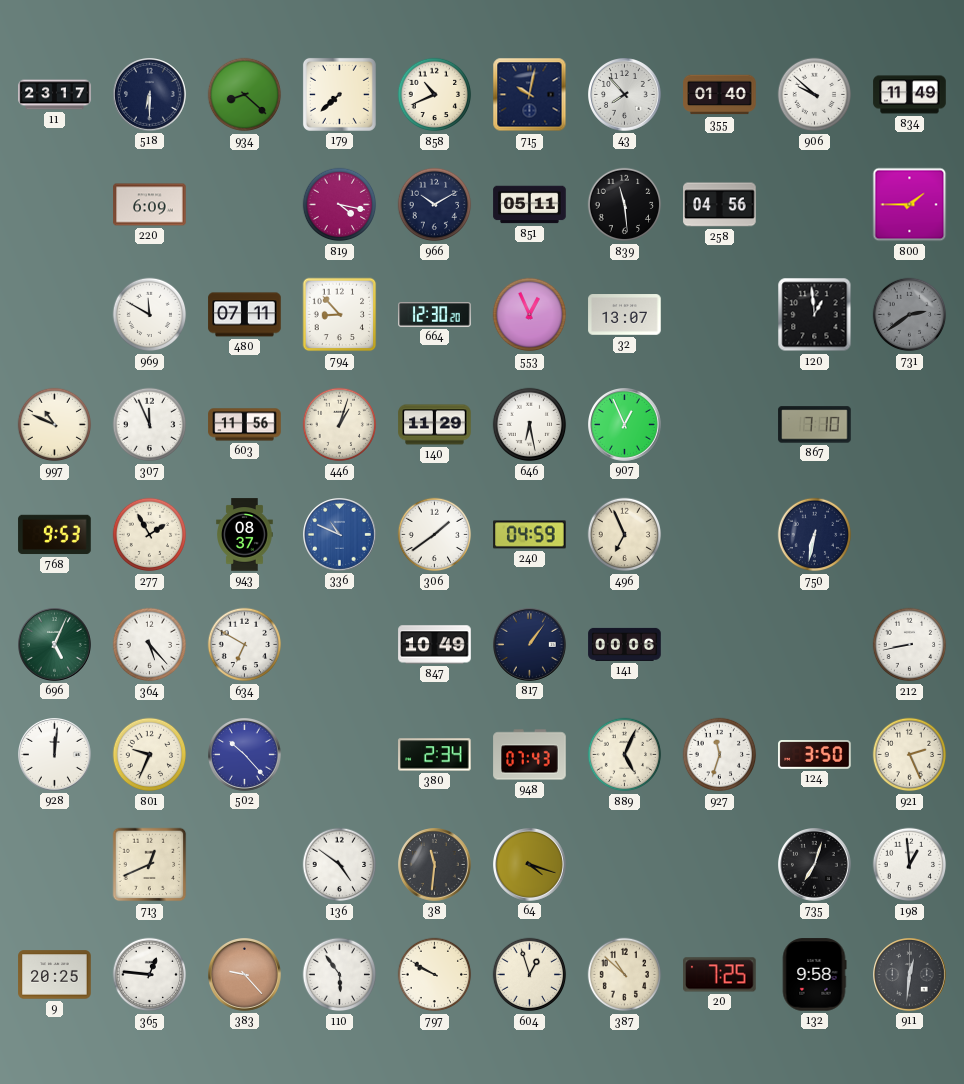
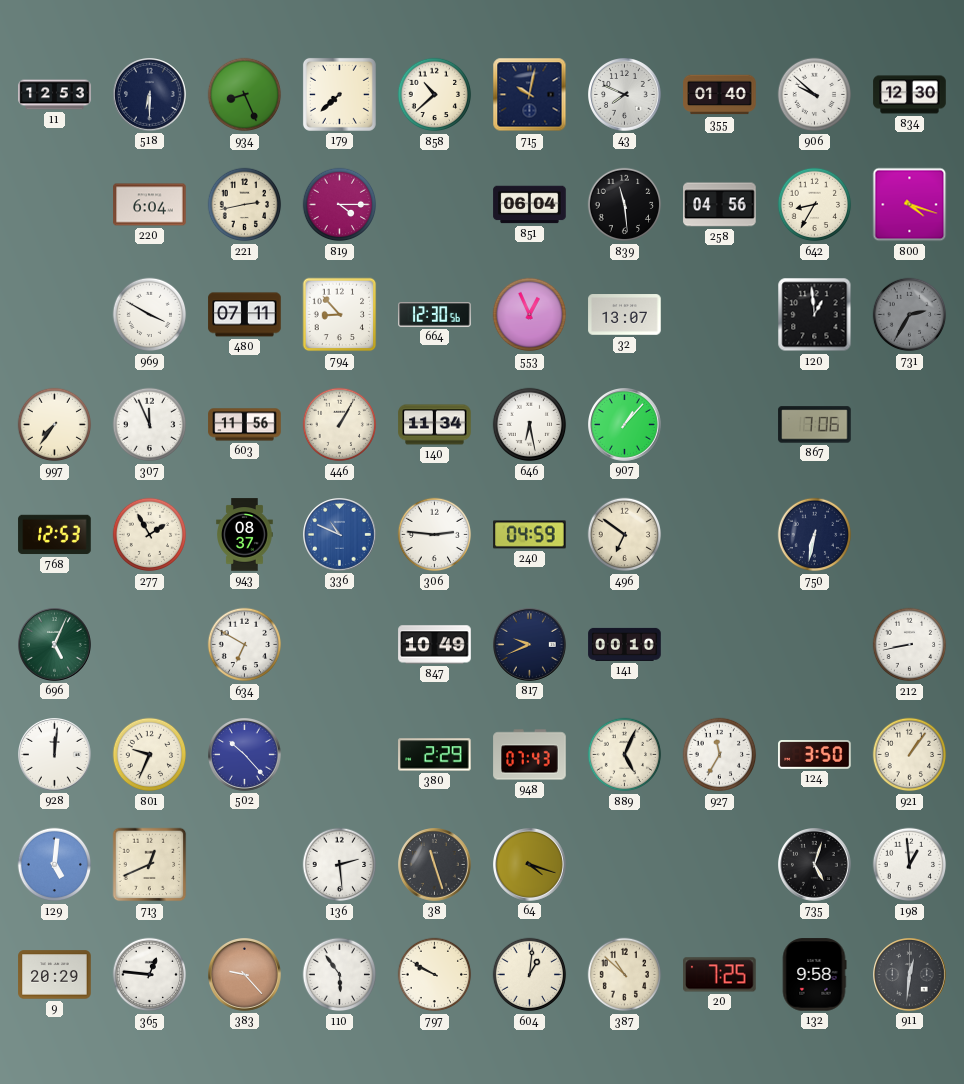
11: 23:17 -> 12:53
934: 8:22 -> 8:26
858: 10:41 -> 10:38
43: 7:53 -> 7:49
834: 11:49 -> 12:30
220: 6:09 -> 6:04
221: none -> 2:43
819: 4:17 -> 4:15
966: 10:10 -> none
851: 05:11 -> 06:04
642: none -> 8:35
800: 1:45 -> 4:18
969: 11:50 -> 3:50
664: 12:30:20 -> 12:30:56
731: 2:39 -> 2:35
997: 10:49 -> 7:36
446: 1:03 -> 1:05
140: 11:29 -> 11:34
907: 12:56 -> 1:07
867: 7:10 -> 7:06
768: 9:53 -> 12:53
306: 1:39 -> 2:46
496: 6:56 -> 6:51
364: 5:23 -> none
817: 1:06 -> 9:41
141: 00:06 -> 00:10
380: 2:34 -> 2:29
927: 11:33 -> 11:35
921: 2:26 -> 1:06
129: none -> 5:01
136: 4:51 -> 2:29
38: 11:31 -> 11:27
735: 7:03 -> 5:03
9: 20:25 -> 20:29
604: 12:57 -> 1:01
